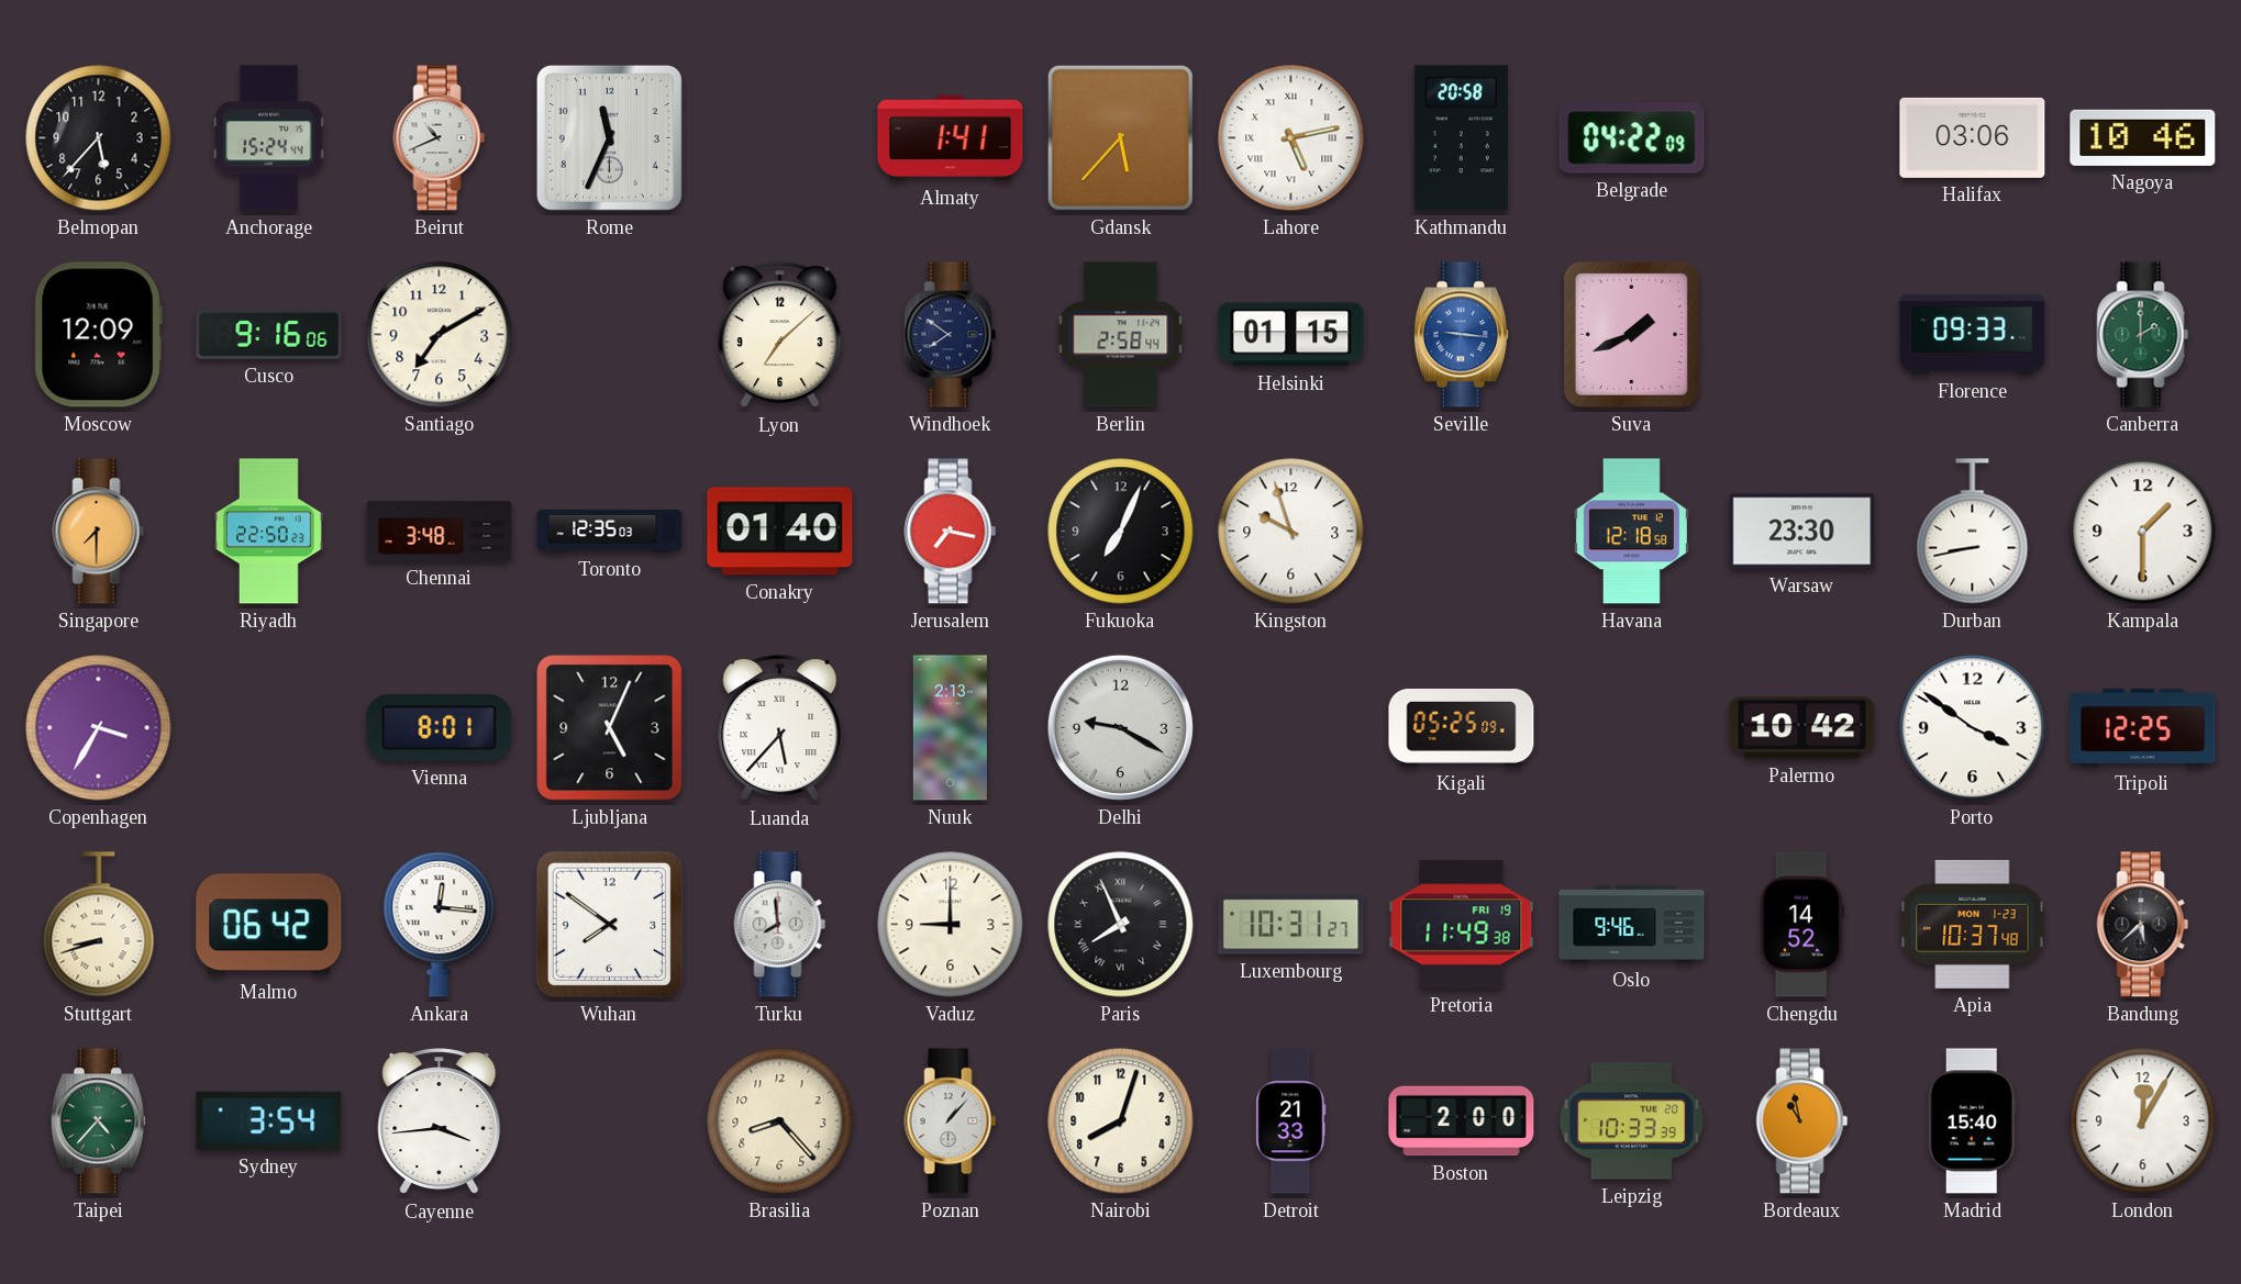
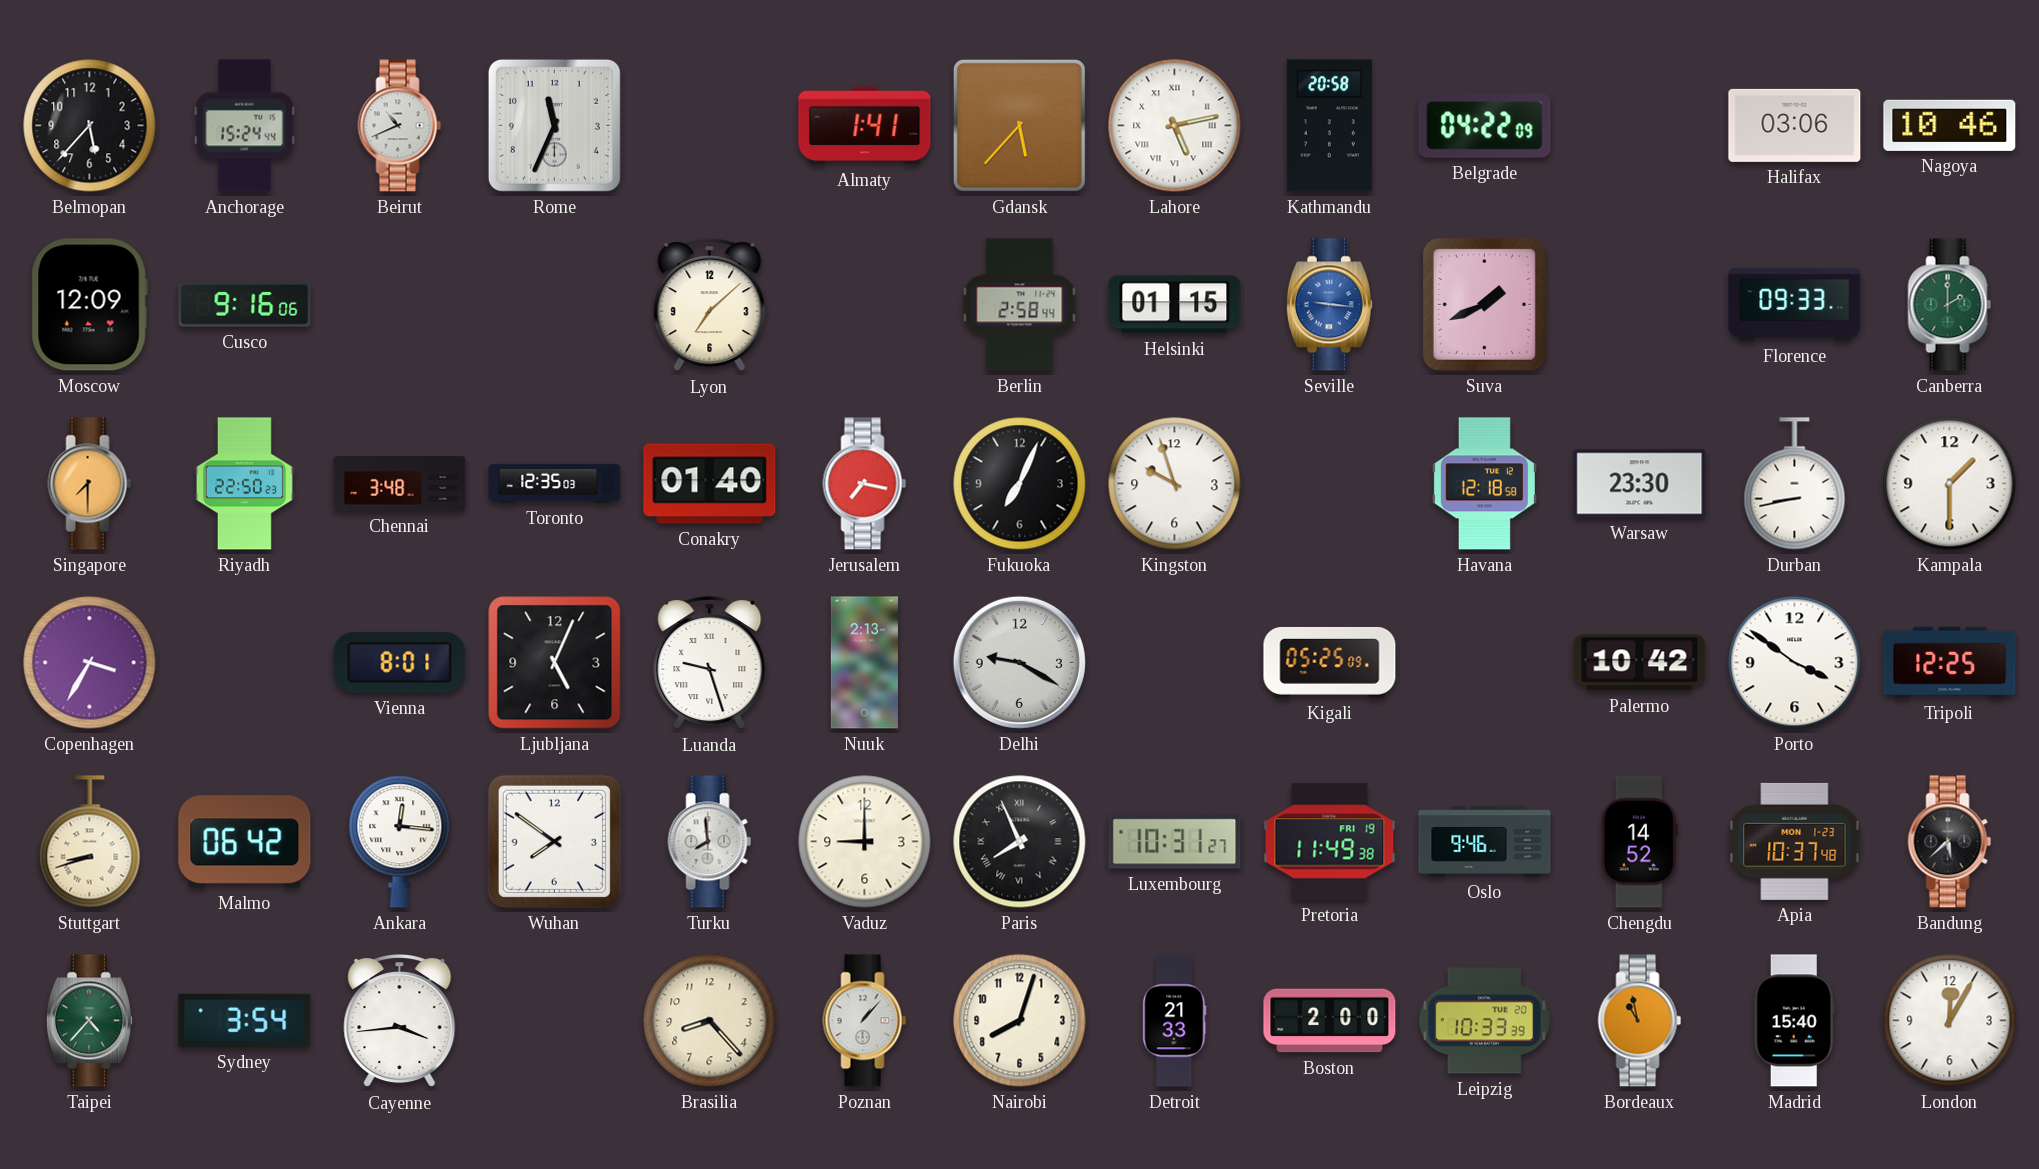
Santiago: 7:10 -> none
Windhoek: 7:51 -> none
Luanda: 5:37 -> 9:27
